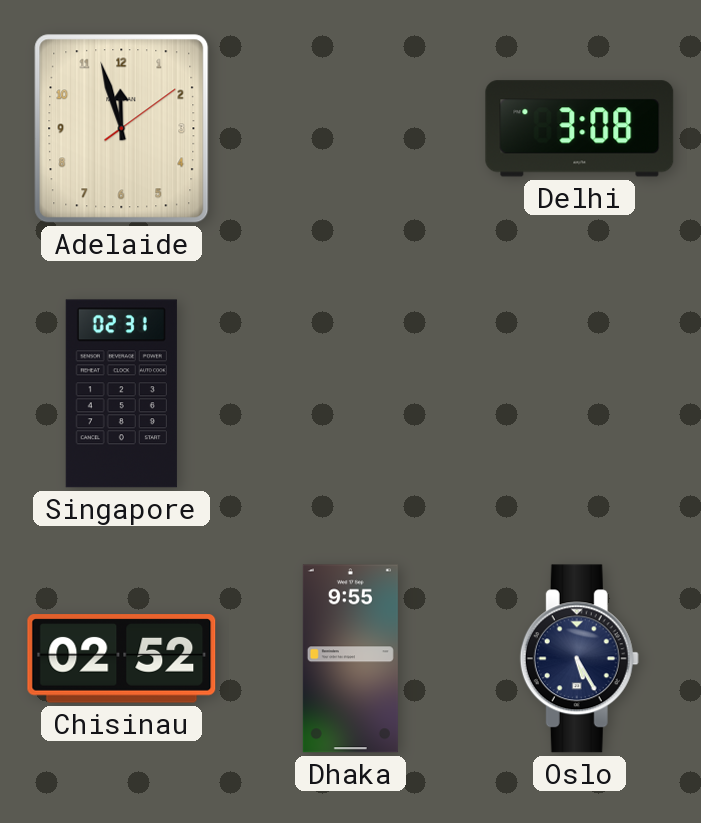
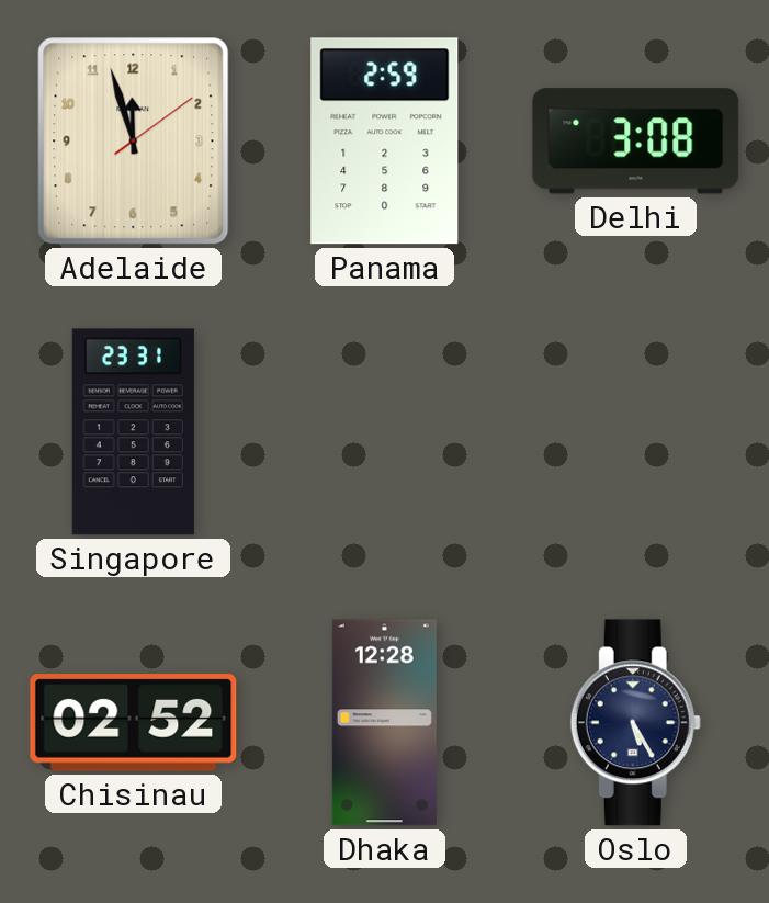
Panama: none -> 2:59
Singapore: 02:31 -> 23:31
Dhaka: 9:55 -> 12:28
